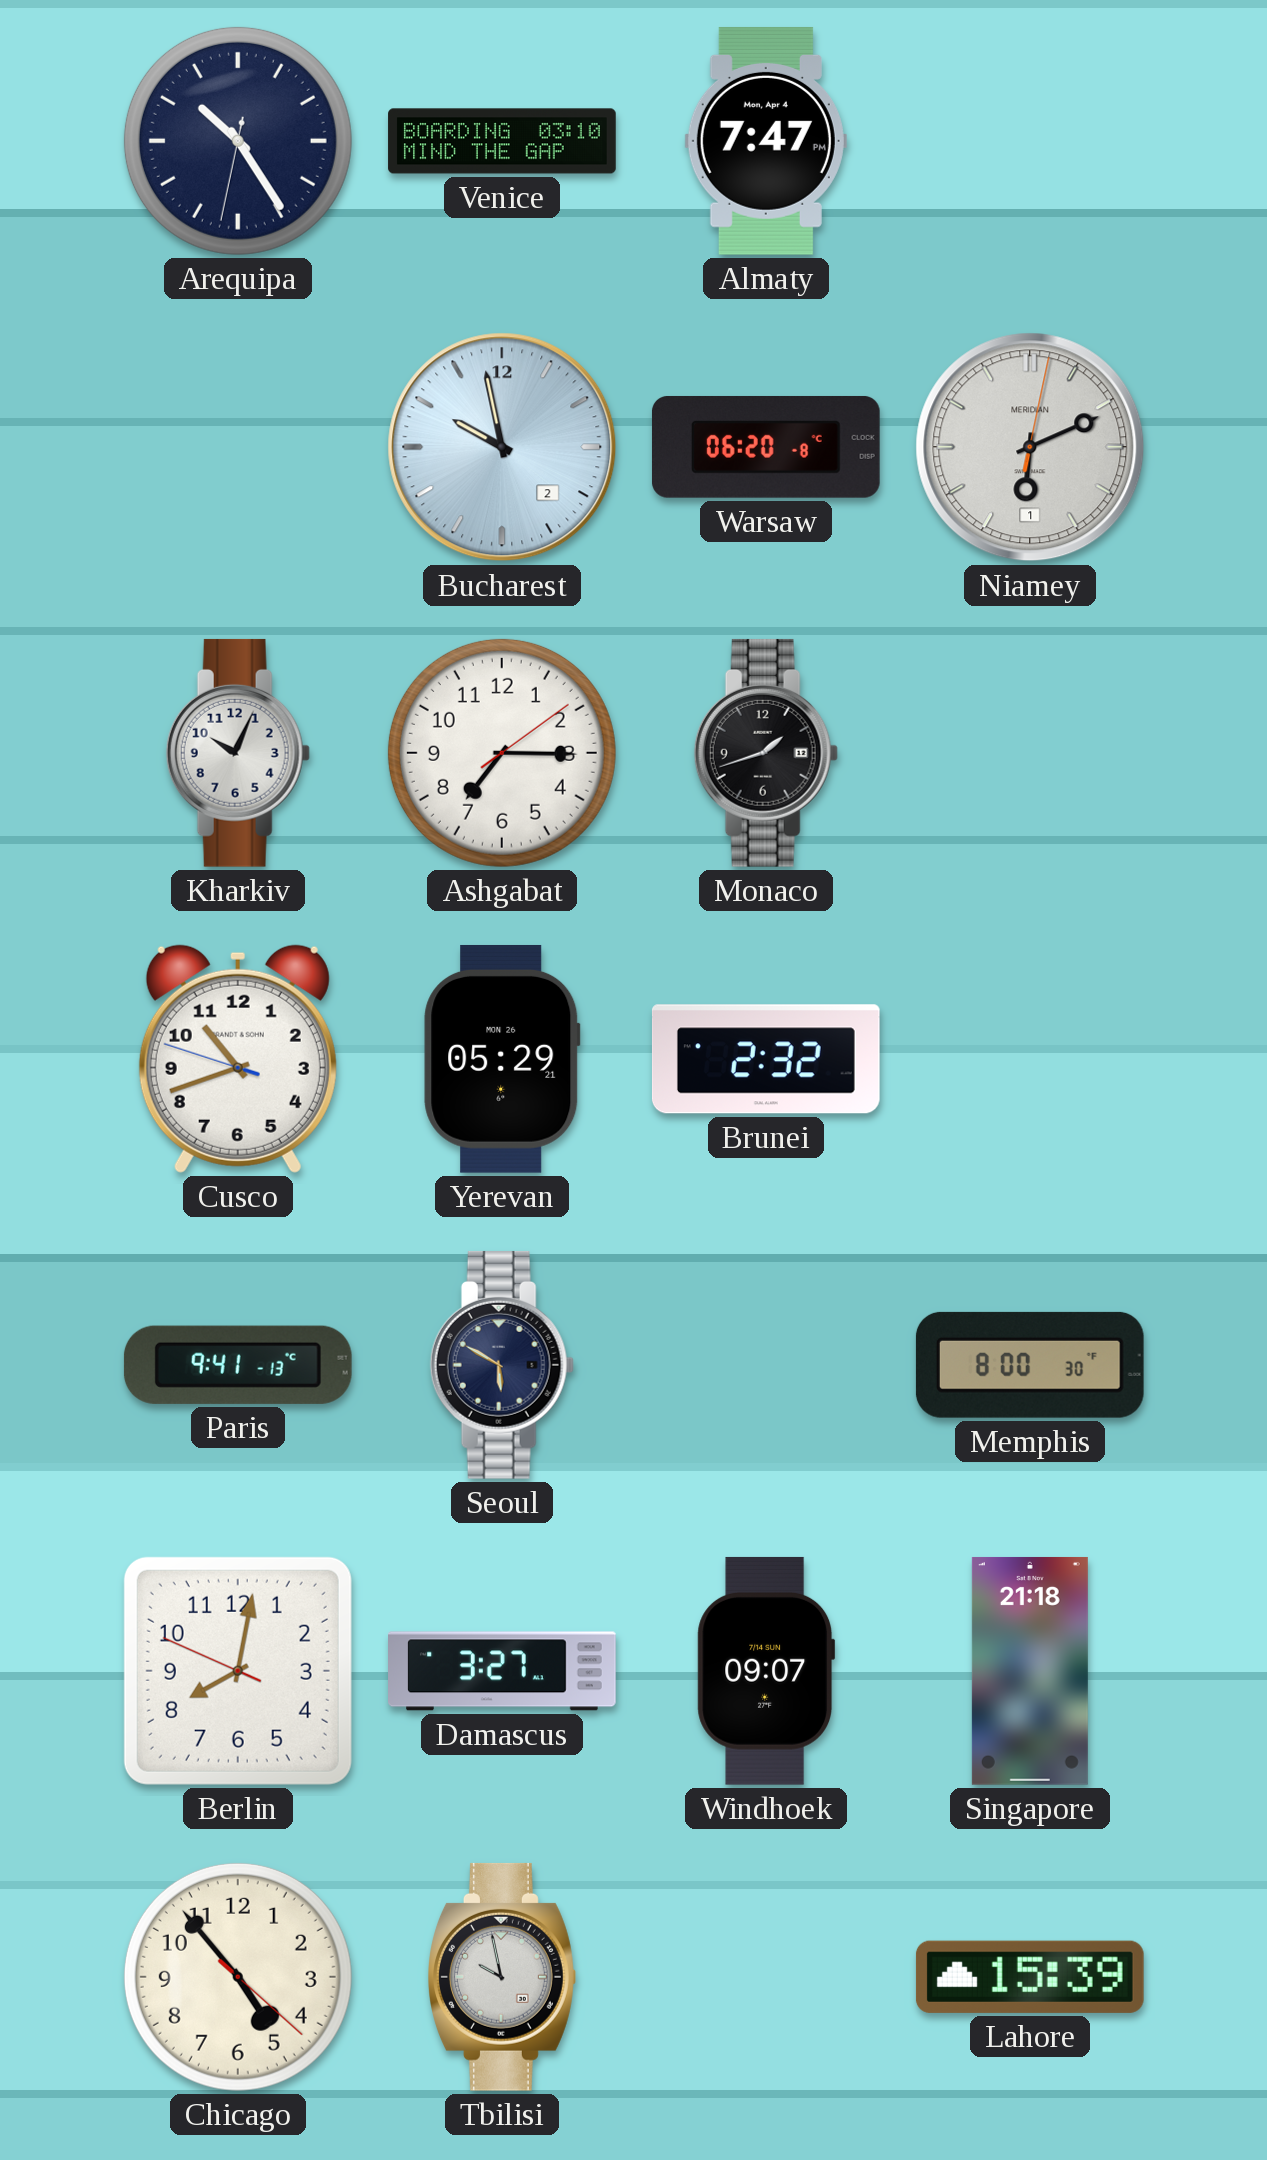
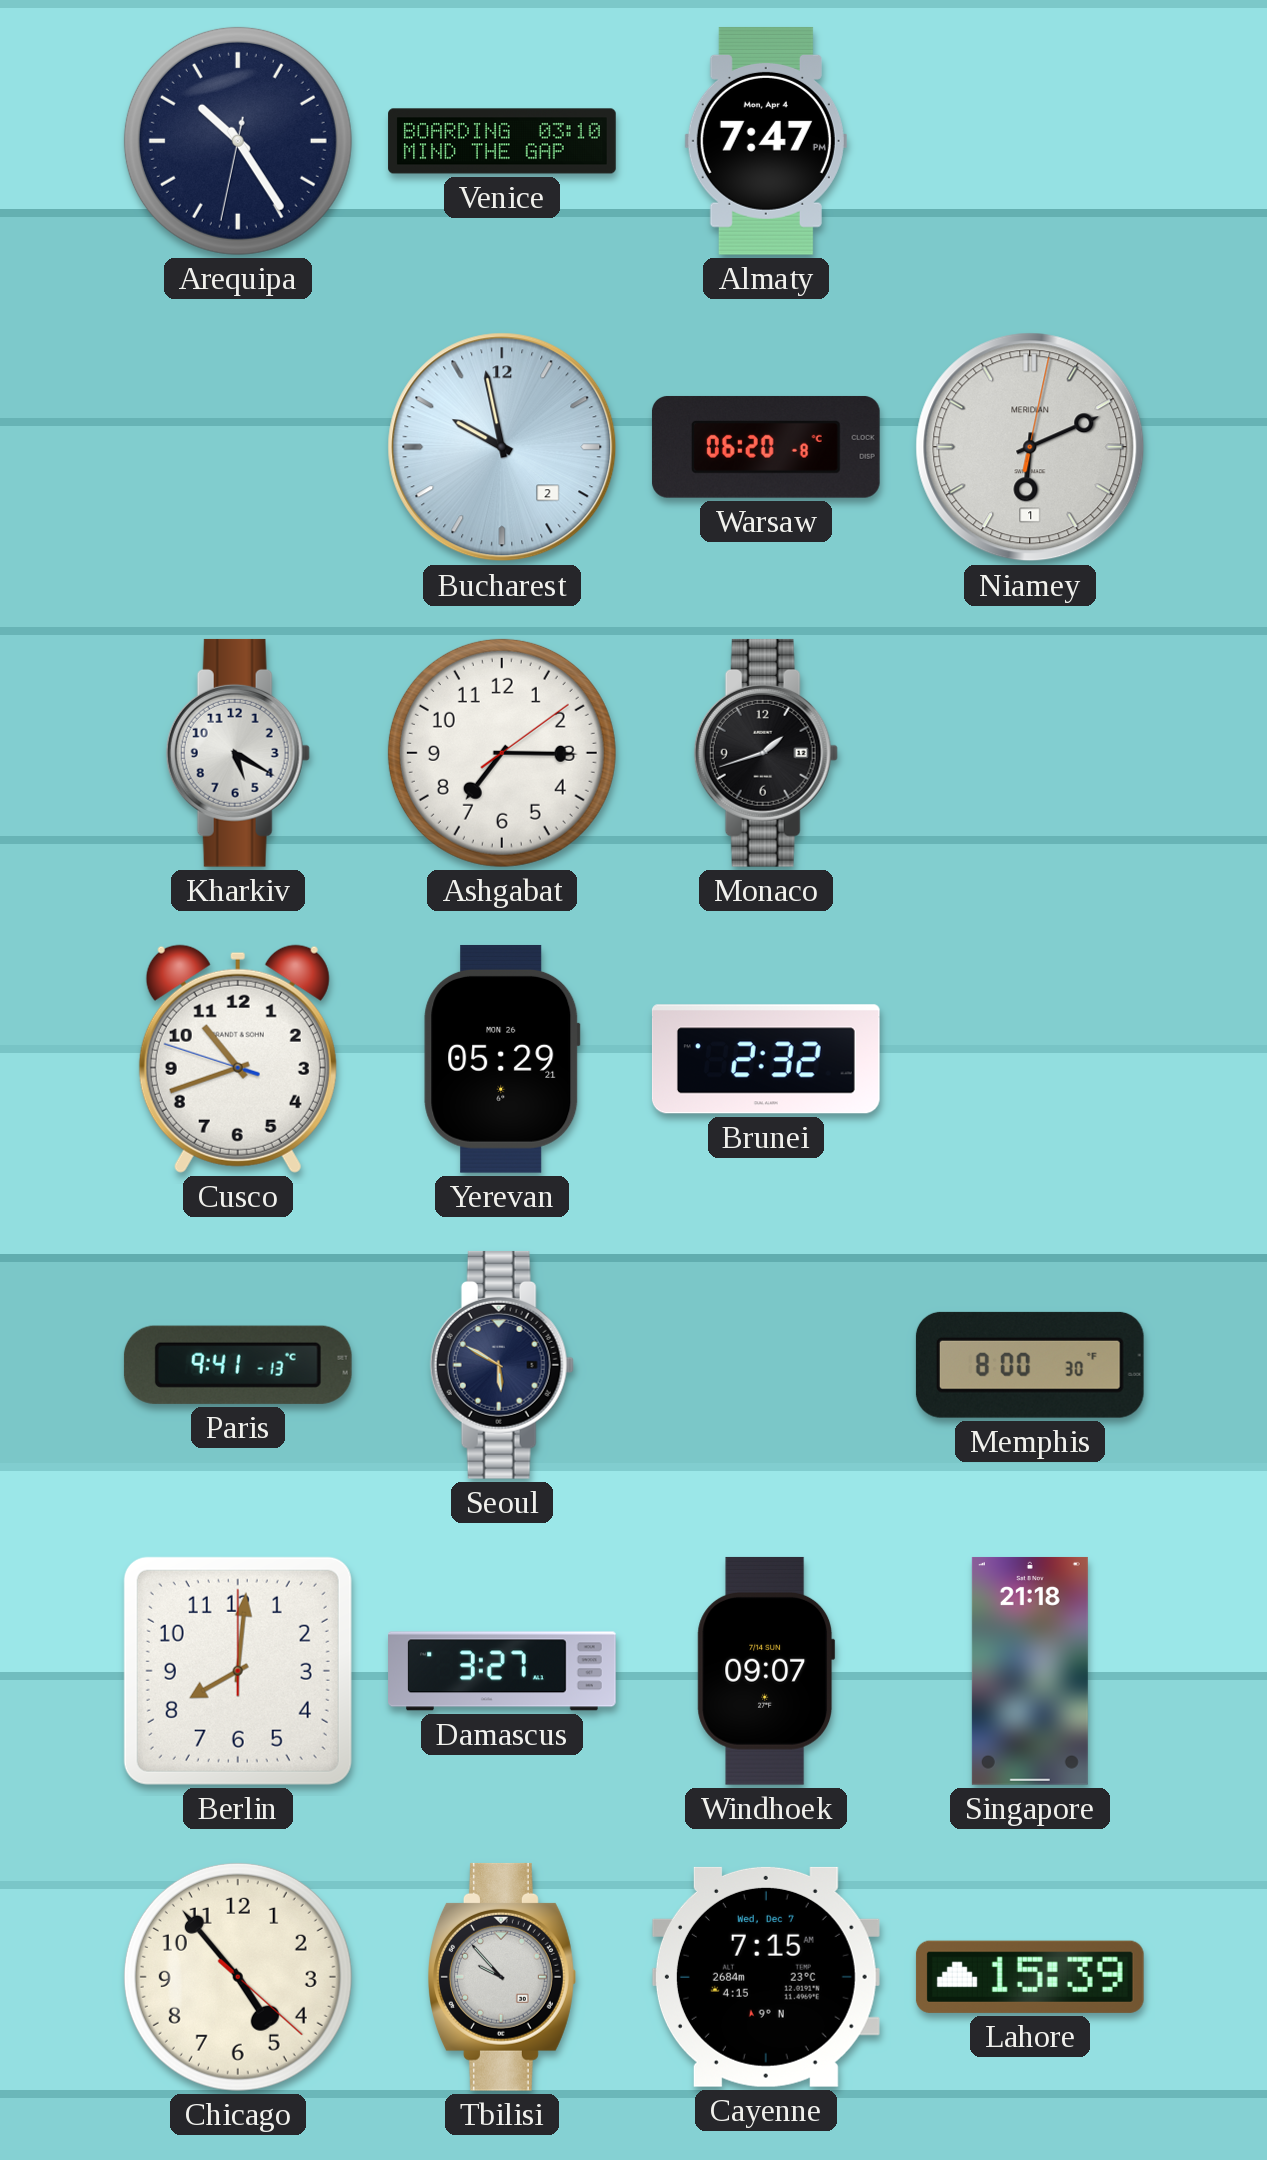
Kharkiv: 10:04 -> 5:20
Berlin: 8:01:49 -> 8:01:00
Tbilisi: 9:58 -> 9:53
Cayenne: none -> 7:15
